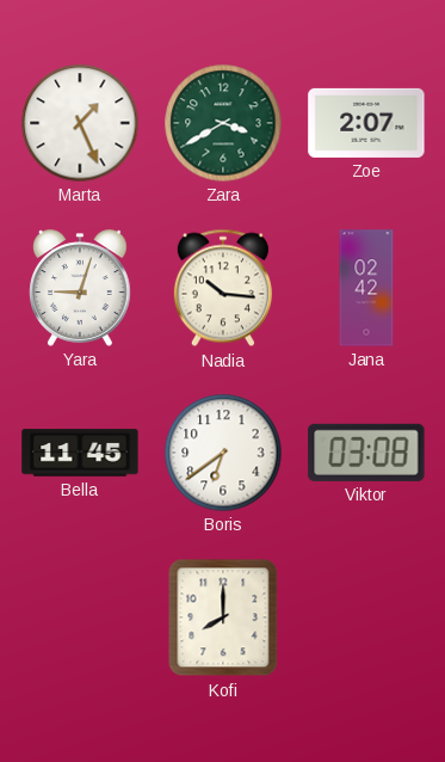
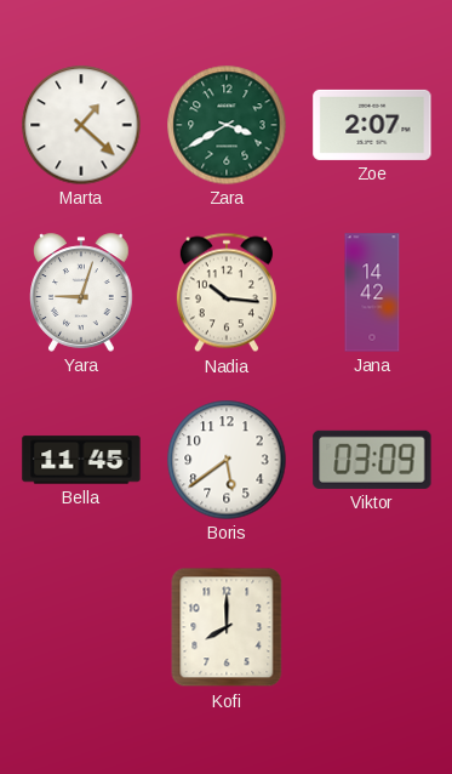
Marta: 1:26 -> 1:22
Jana: 02:42 -> 14:42
Boris: 6:39 -> 5:39
Viktor: 03:08 -> 03:09
